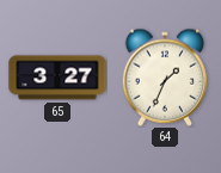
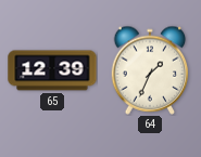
65: 3:27 -> 12:39
